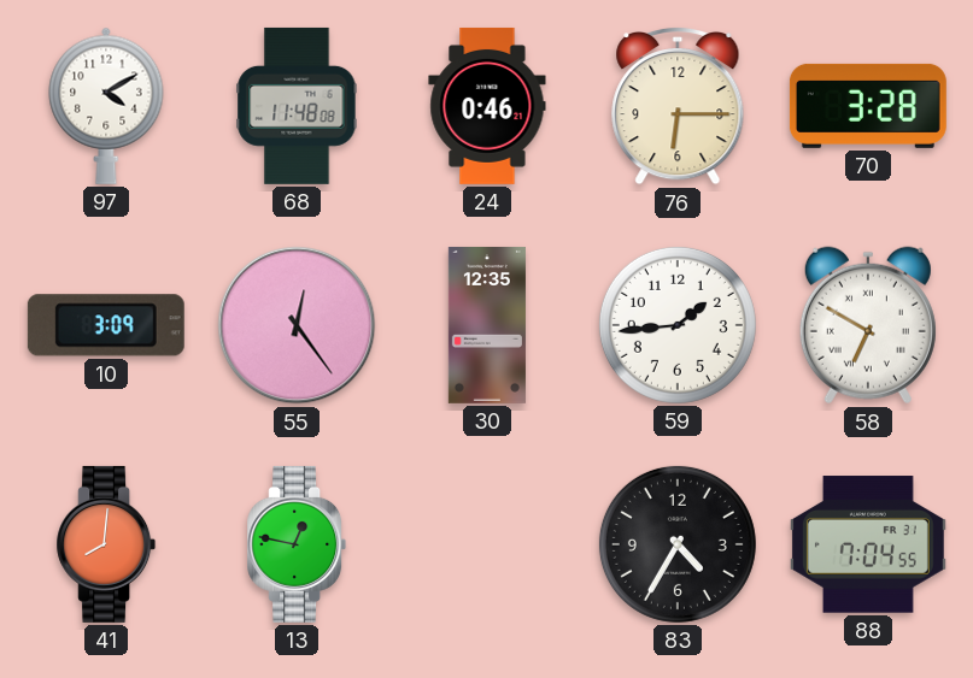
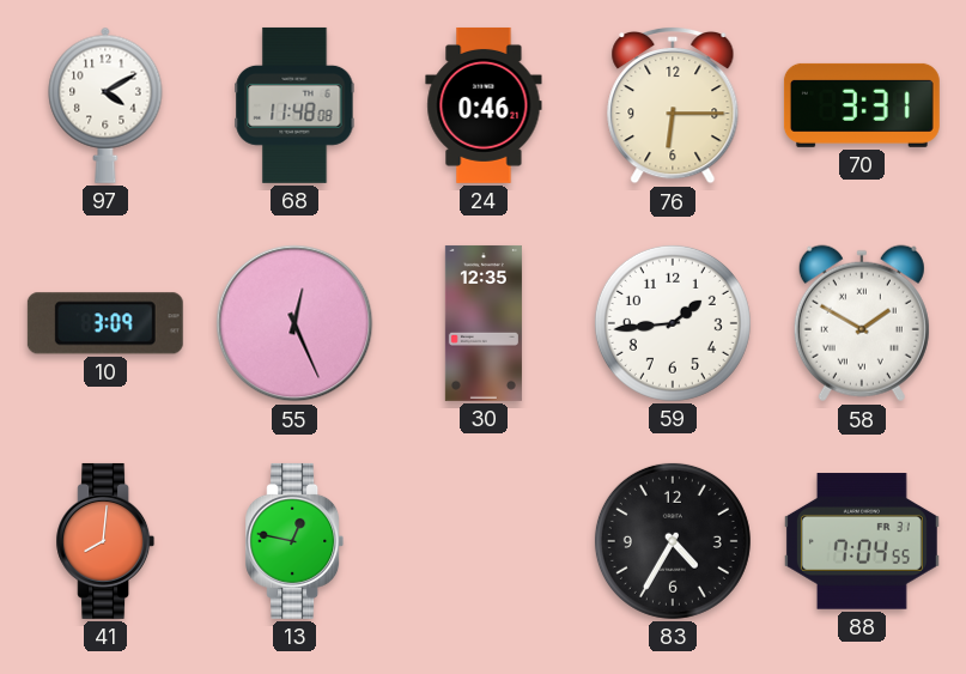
70: 3:28 -> 3:31
55: 12:24 -> 12:26
58: 6:50 -> 1:50
